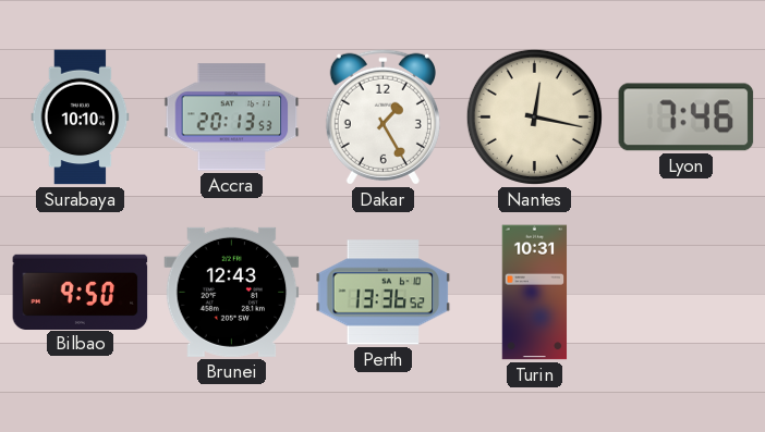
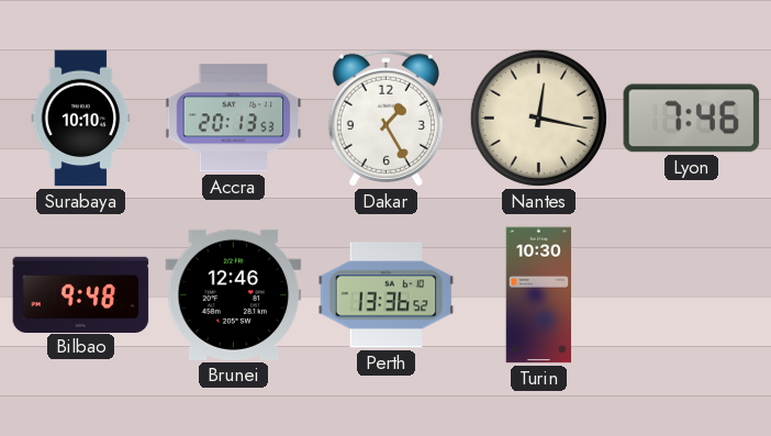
Bilbao: 9:50 -> 9:48
Brunei: 12:43 -> 12:46
Turin: 10:31 -> 10:30
